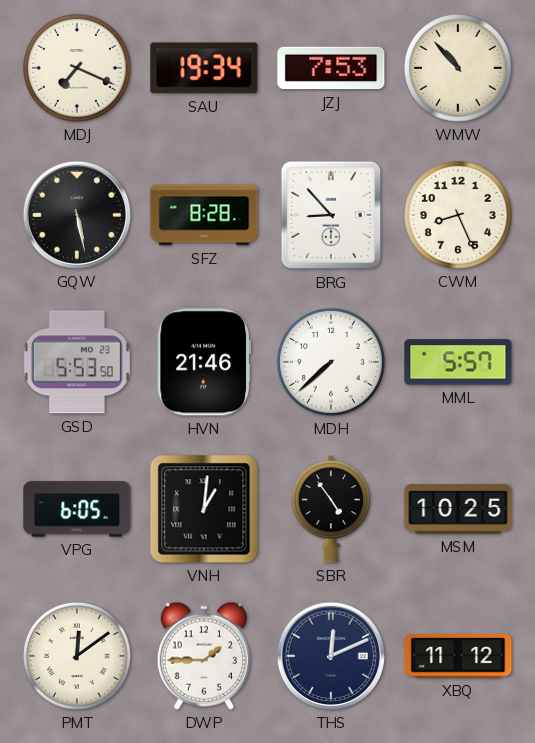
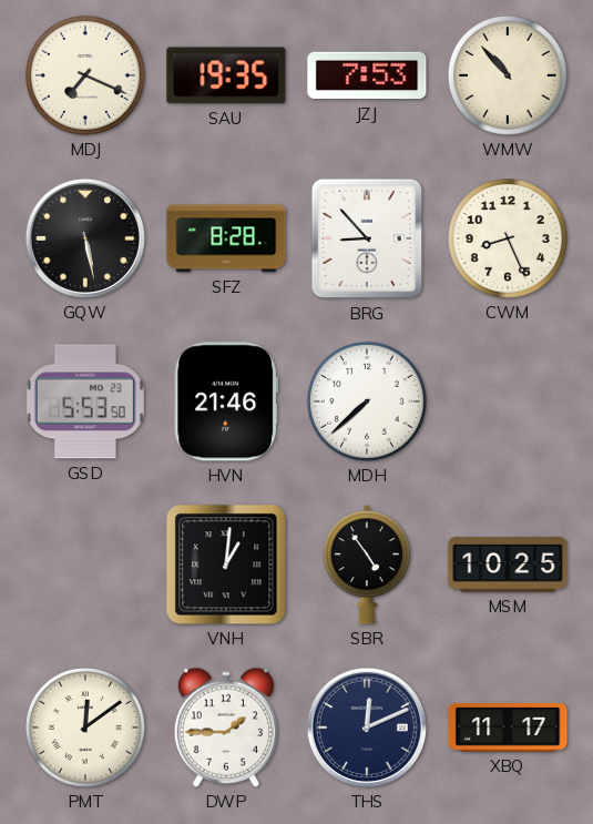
SAU: 19:34 -> 19:35
MML: 5:57 -> none
VPG: 6:05 -> none
XBQ: 11:12 -> 11:17
